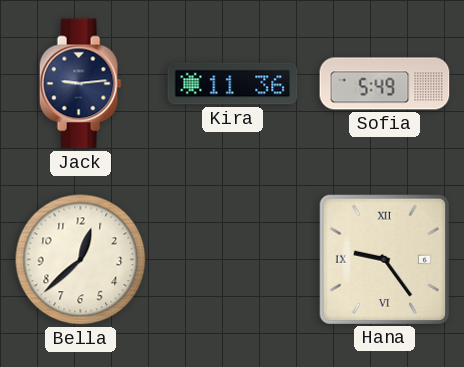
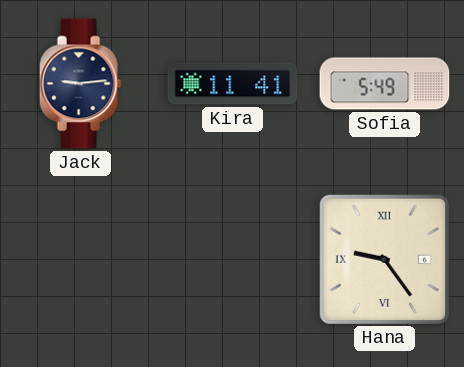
Kira: 11:36 -> 11:41
Bella: 12:38 -> none
